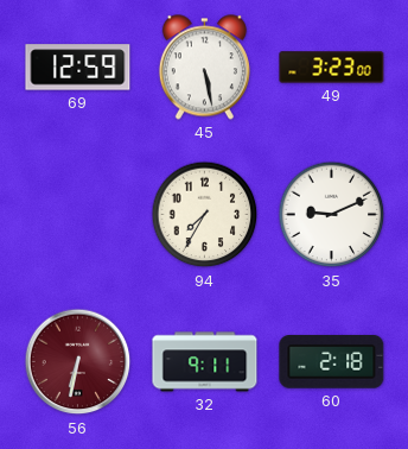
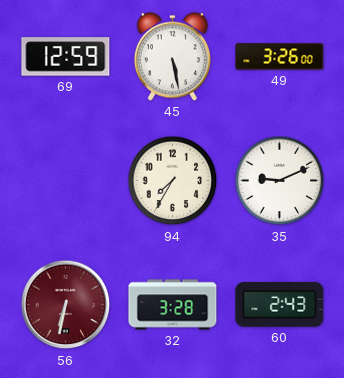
49: 3:23 -> 3:26
32: 9:11 -> 3:28
60: 2:18 -> 2:43
